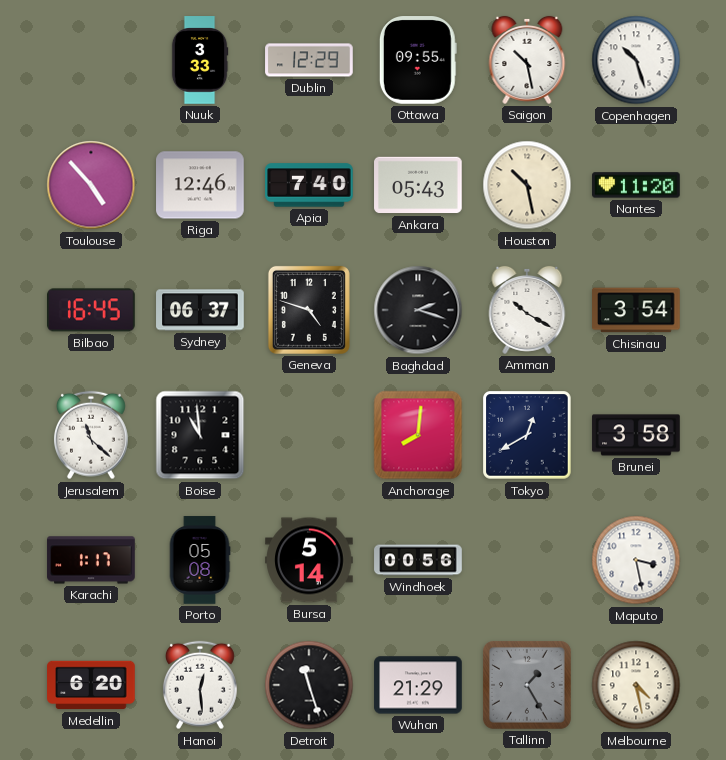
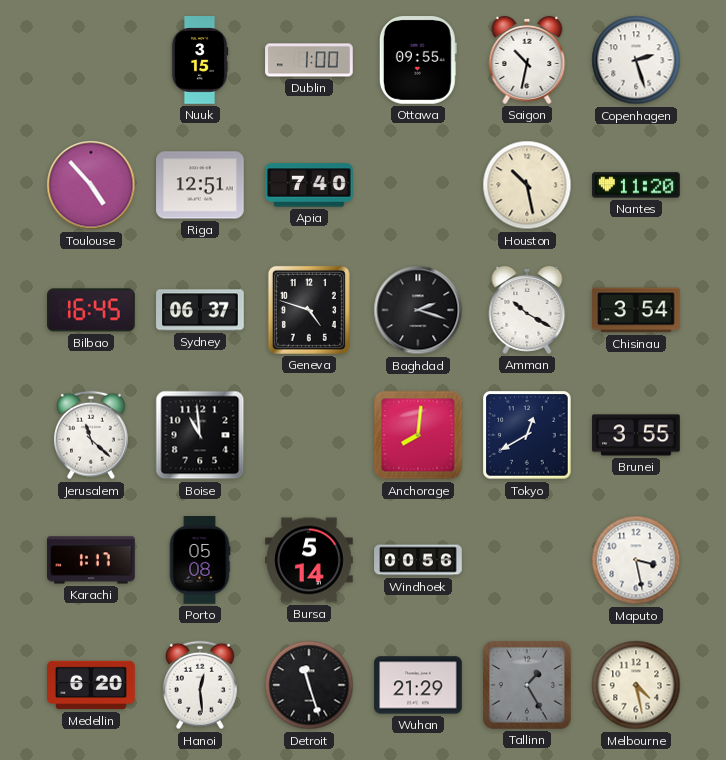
Nuuk: 3:33 -> 3:15
Dublin: 12:29 -> 1:00
Saigon: 10:28 -> 10:32
Copenhagen: 10:27 -> 2:27
Riga: 12:46 -> 12:51
Ankara: 05:43 -> none
Brunei: 3:58 -> 3:55
